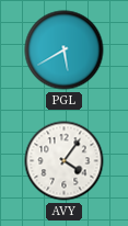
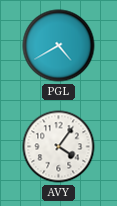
PGL: 5:40 -> 4:40
